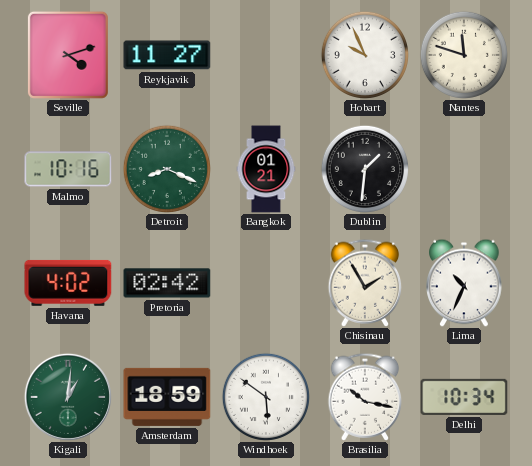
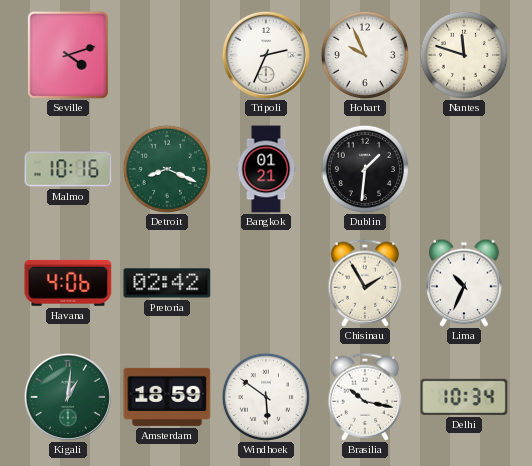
Reykjavik: 11:27 -> none
Tripoli: none -> 2:34
Havana: 4:02 -> 4:06
